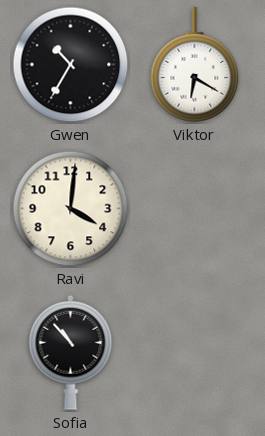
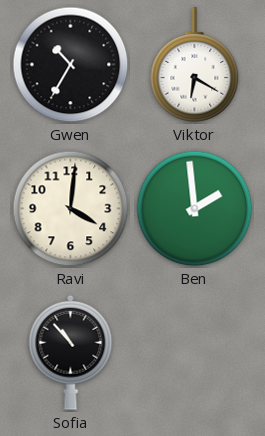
Ben: none -> 1:59
